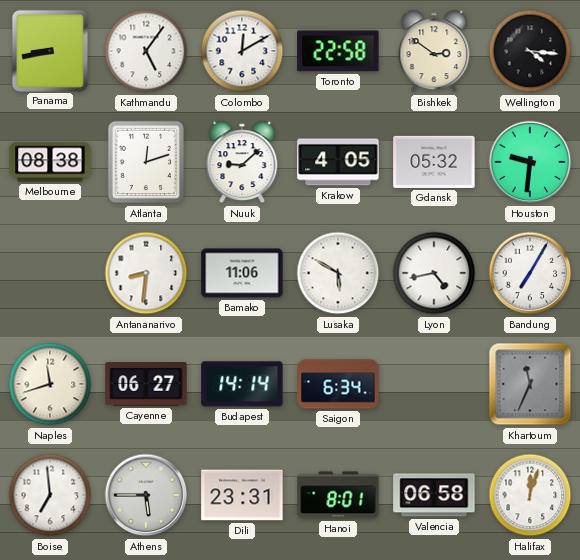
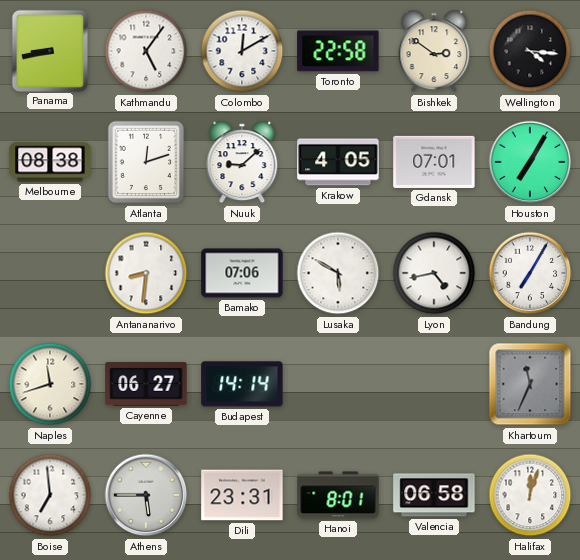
Gdansk: 05:32 -> 07:01
Houston: 9:31 -> 7:05
Bamako: 11:06 -> 07:06
Saigon: 6:34 -> none
